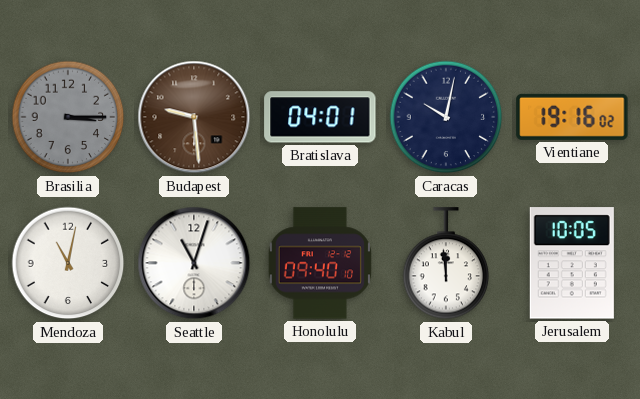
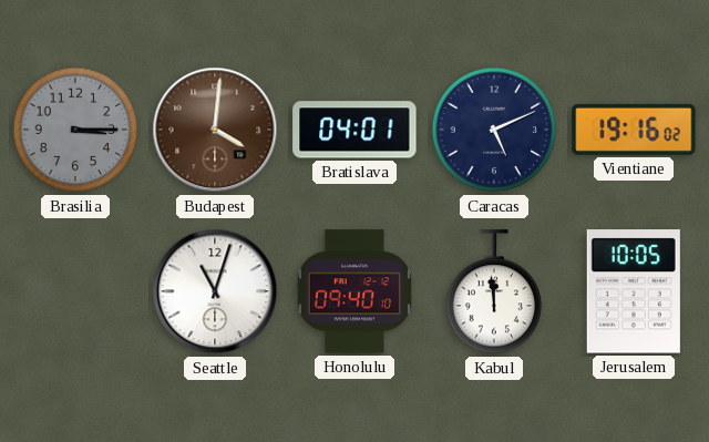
Budapest: 9:29 -> 4:01
Caracas: 10:02 -> 5:11
Mendoza: 11:02 -> none
